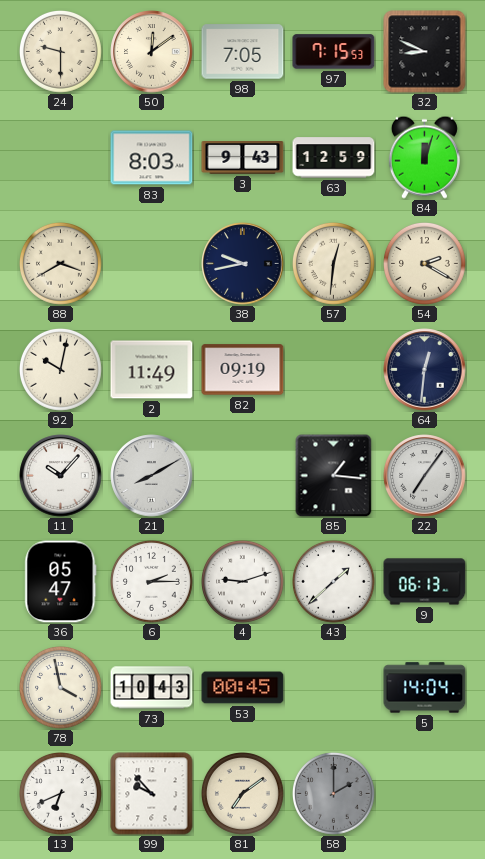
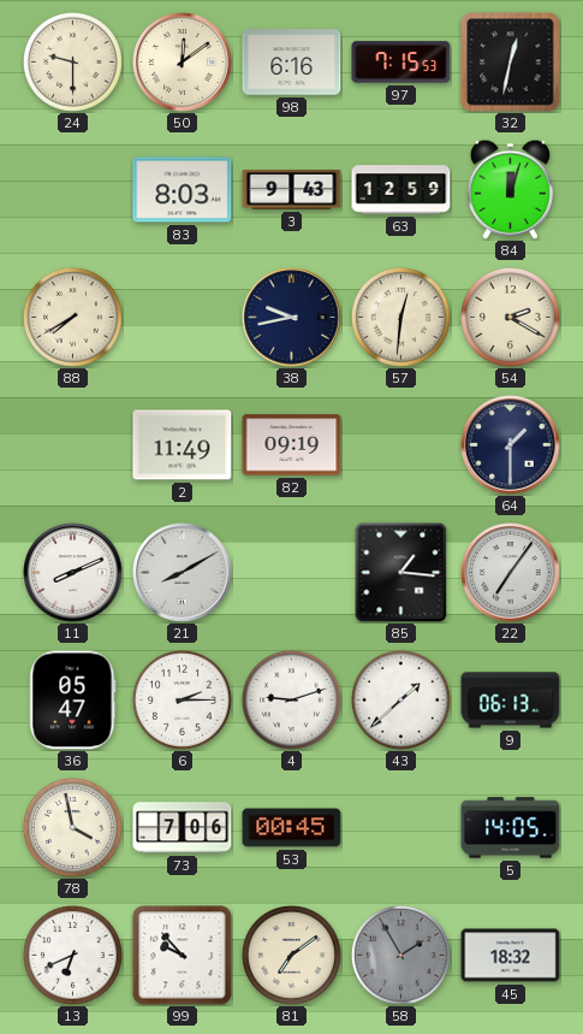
98: 7:05 -> 6:16
32: 8:49 -> 12:32
88: 3:40 -> 7:40
92: 10:02 -> none
64: 12:31 -> 1:30
11: 10:07 -> 8:11
73: 10:43 -> 7:06
5: 14:04 -> 14:05
58: 2:00 -> 1:55
45: none -> 18:32
